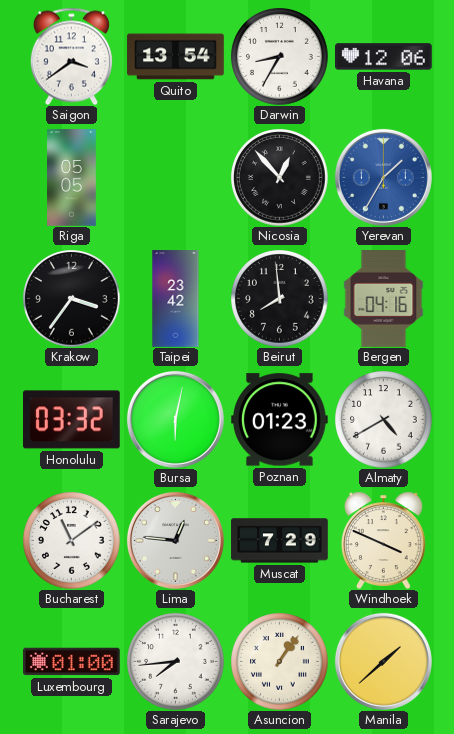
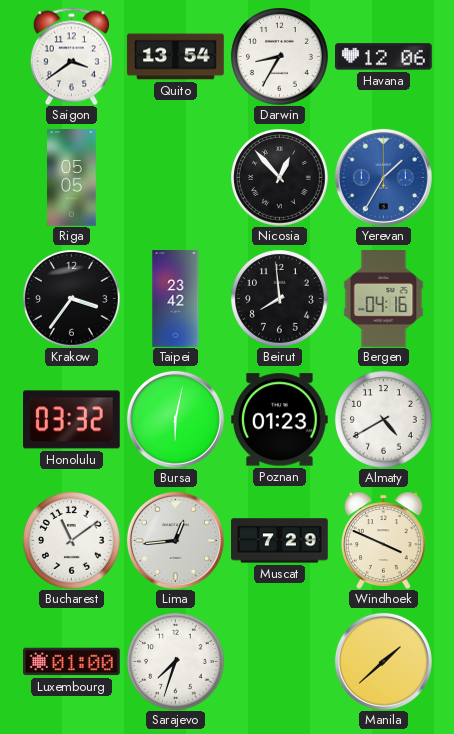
Lima: 12:46 -> 12:44
Sarajevo: 7:44 -> 7:33
Asuncion: 1:06 -> none
